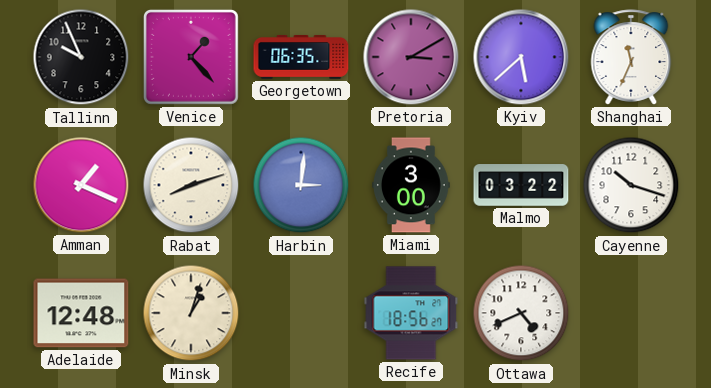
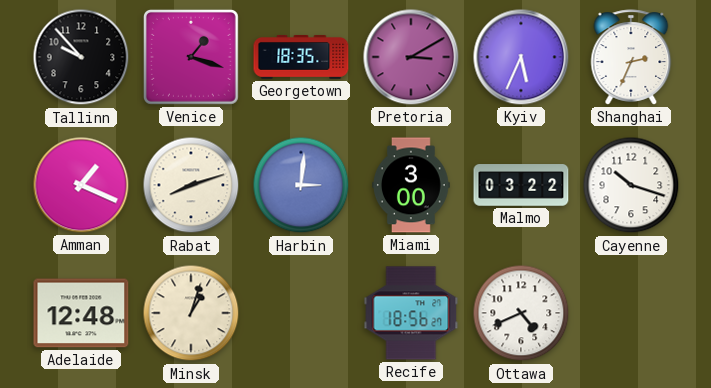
Tallinn: 9:56 -> 9:53
Venice: 1:23 -> 1:18
Georgetown: 06:35 -> 18:35
Kyiv: 5:38 -> 5:34
Shanghai: 11:34 -> 2:34
